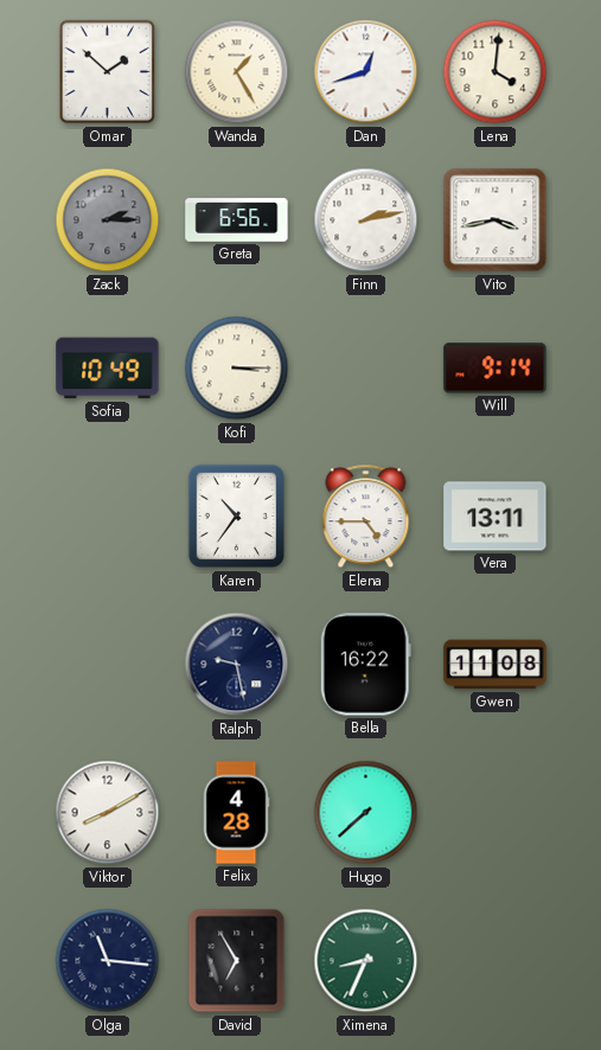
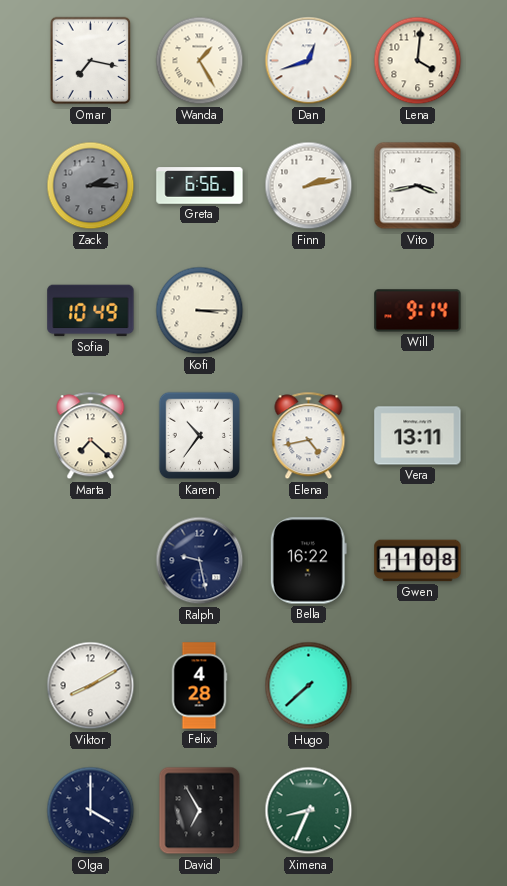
Omar: 1:52 -> 7:17
Marta: none -> 7:22
Elena: 4:45 -> 4:43
Olga: 11:16 -> 4:00
